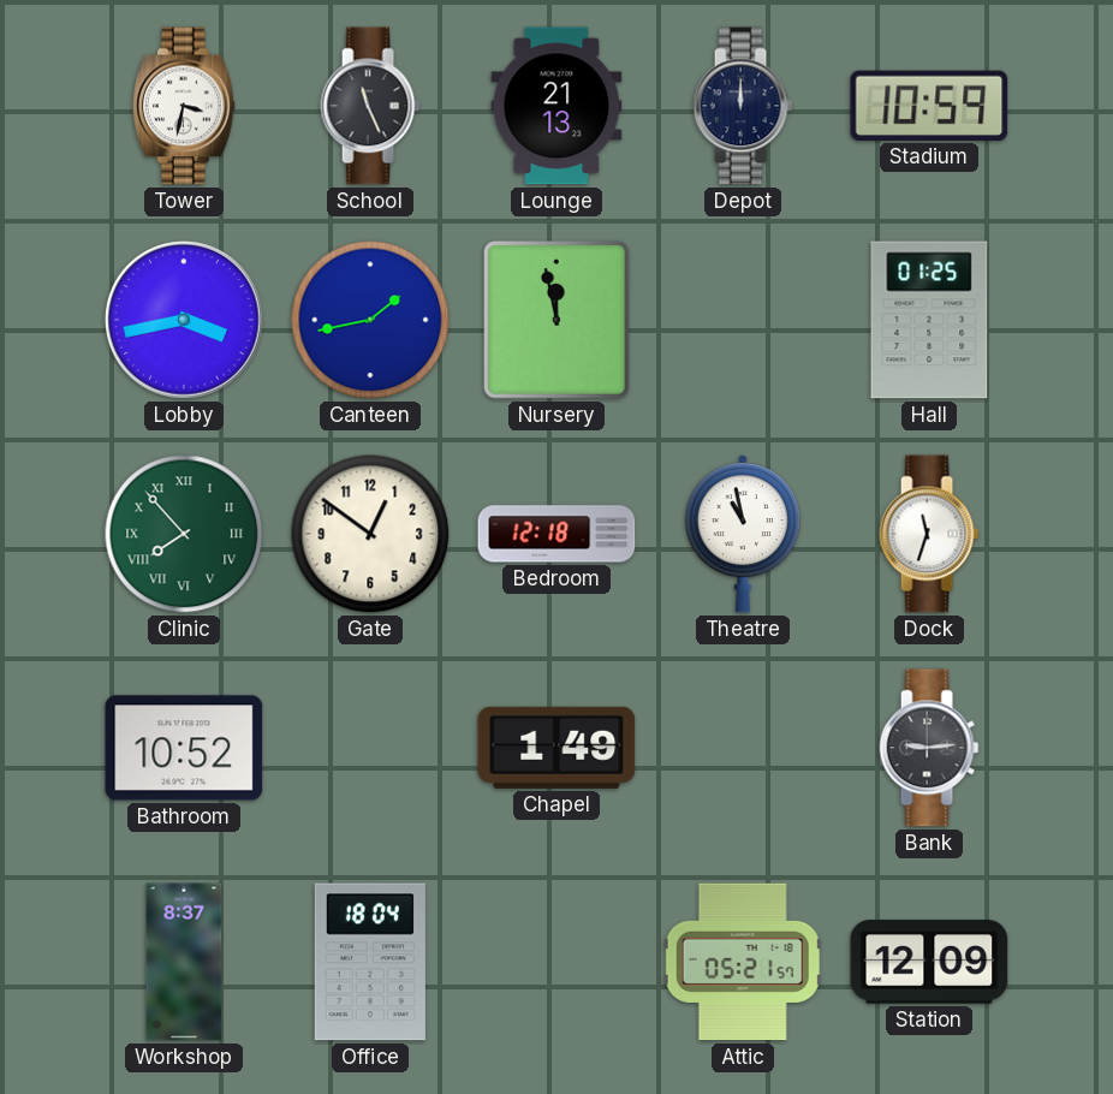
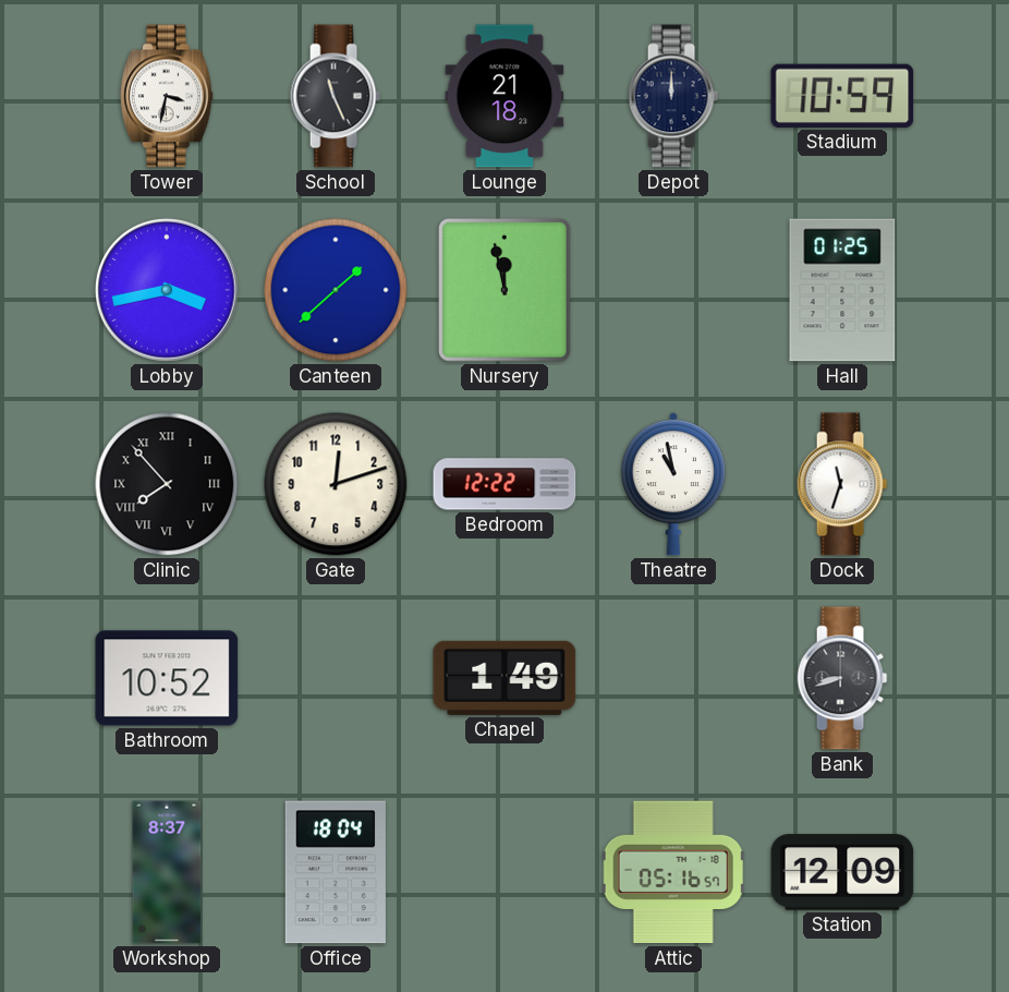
Lounge: 21:13 -> 21:18
Canteen: 1:43 -> 1:38
Clinic dial: green -> black
Gate: 12:51 -> 12:12
Bedroom: 12:18 -> 12:22
Bank: 9:14 -> 8:42
Attic: 05:21 -> 05:16
